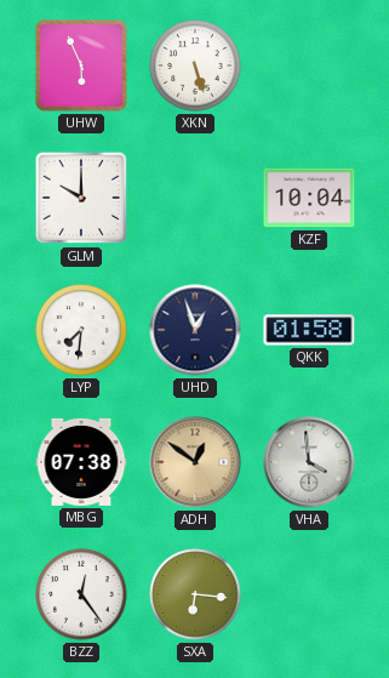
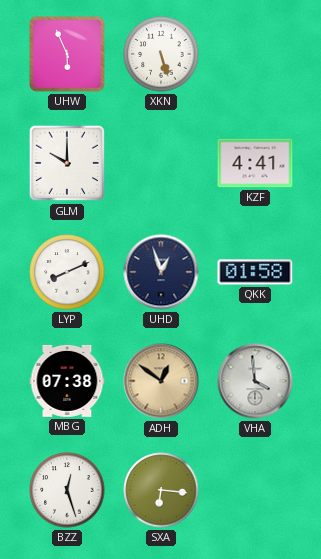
KZF: 10:04 -> 4:41
LYP: 7:31 -> 8:11
BZZ: 12:24 -> 12:27
